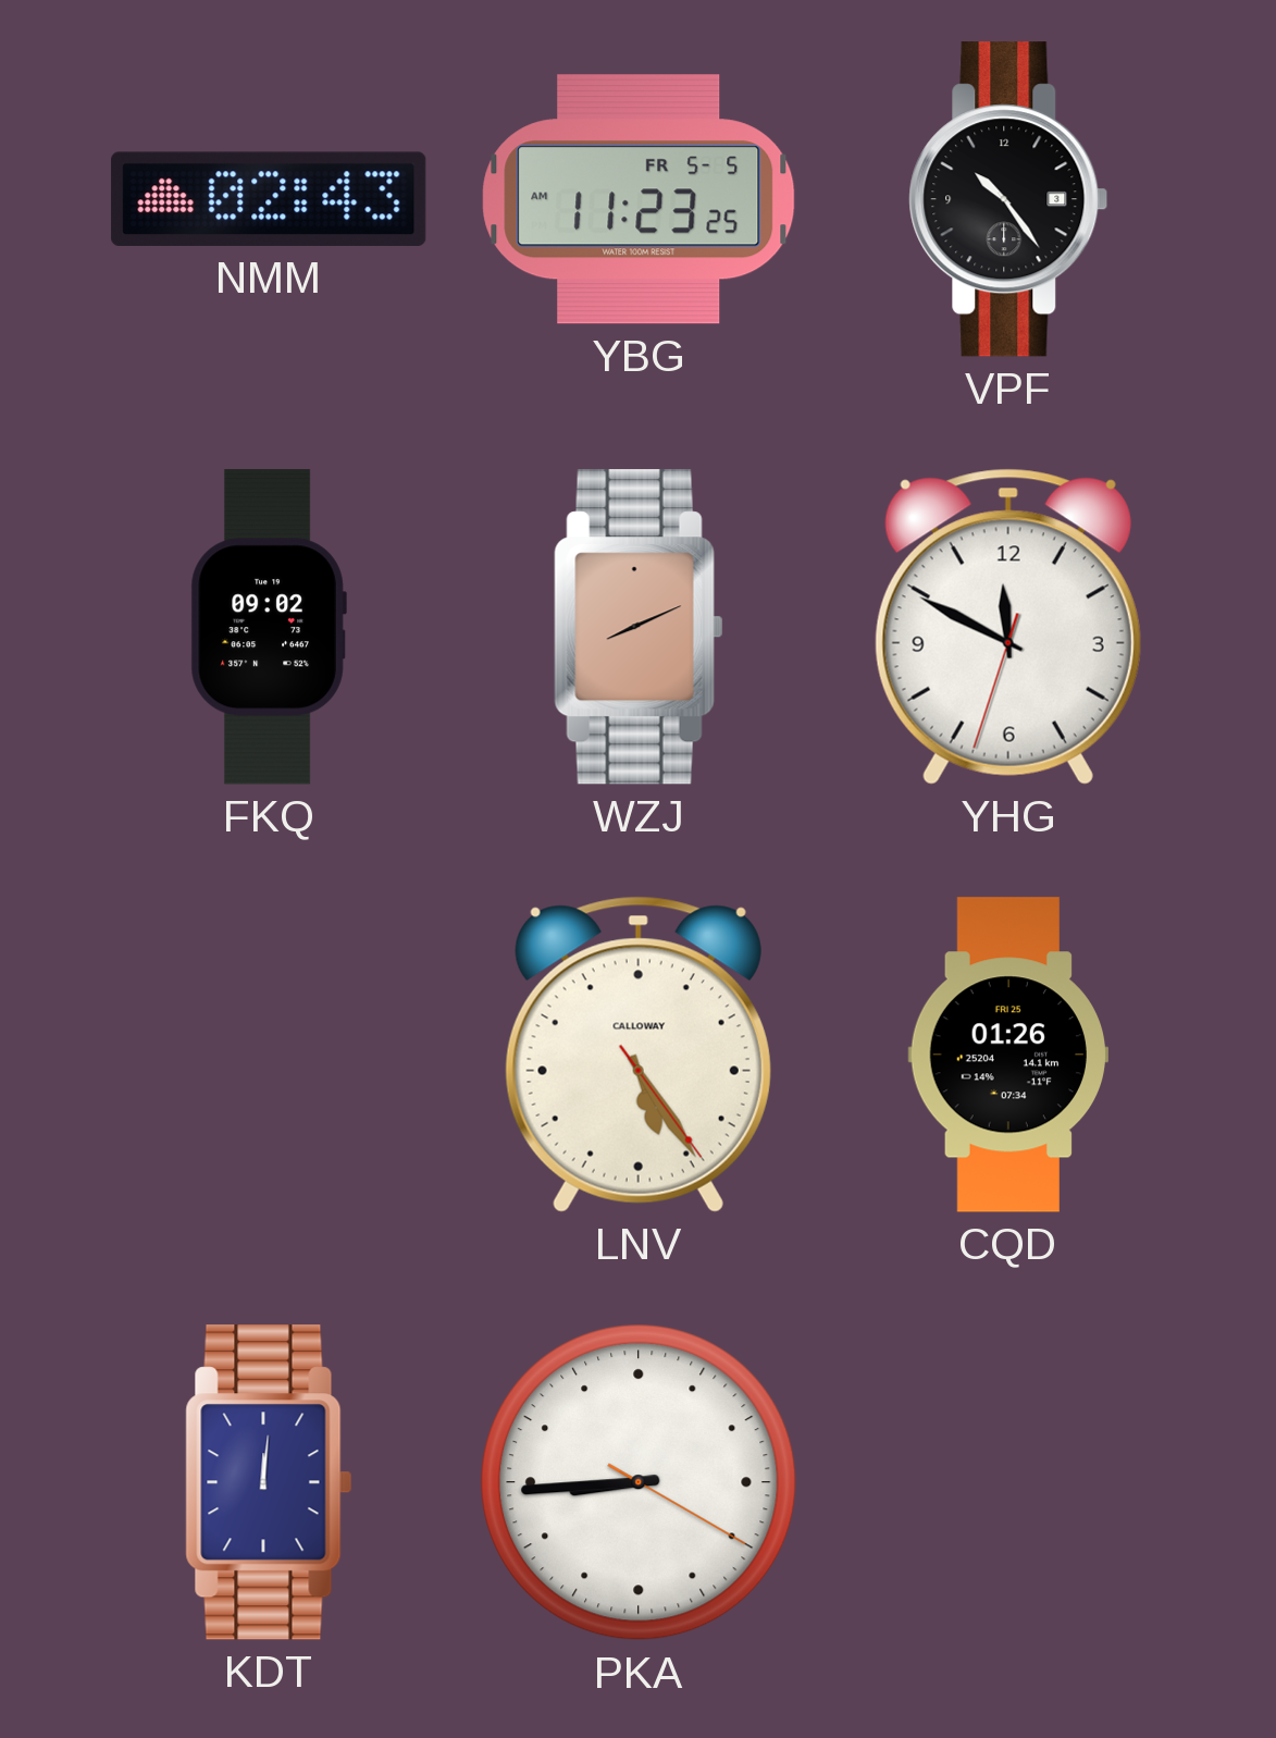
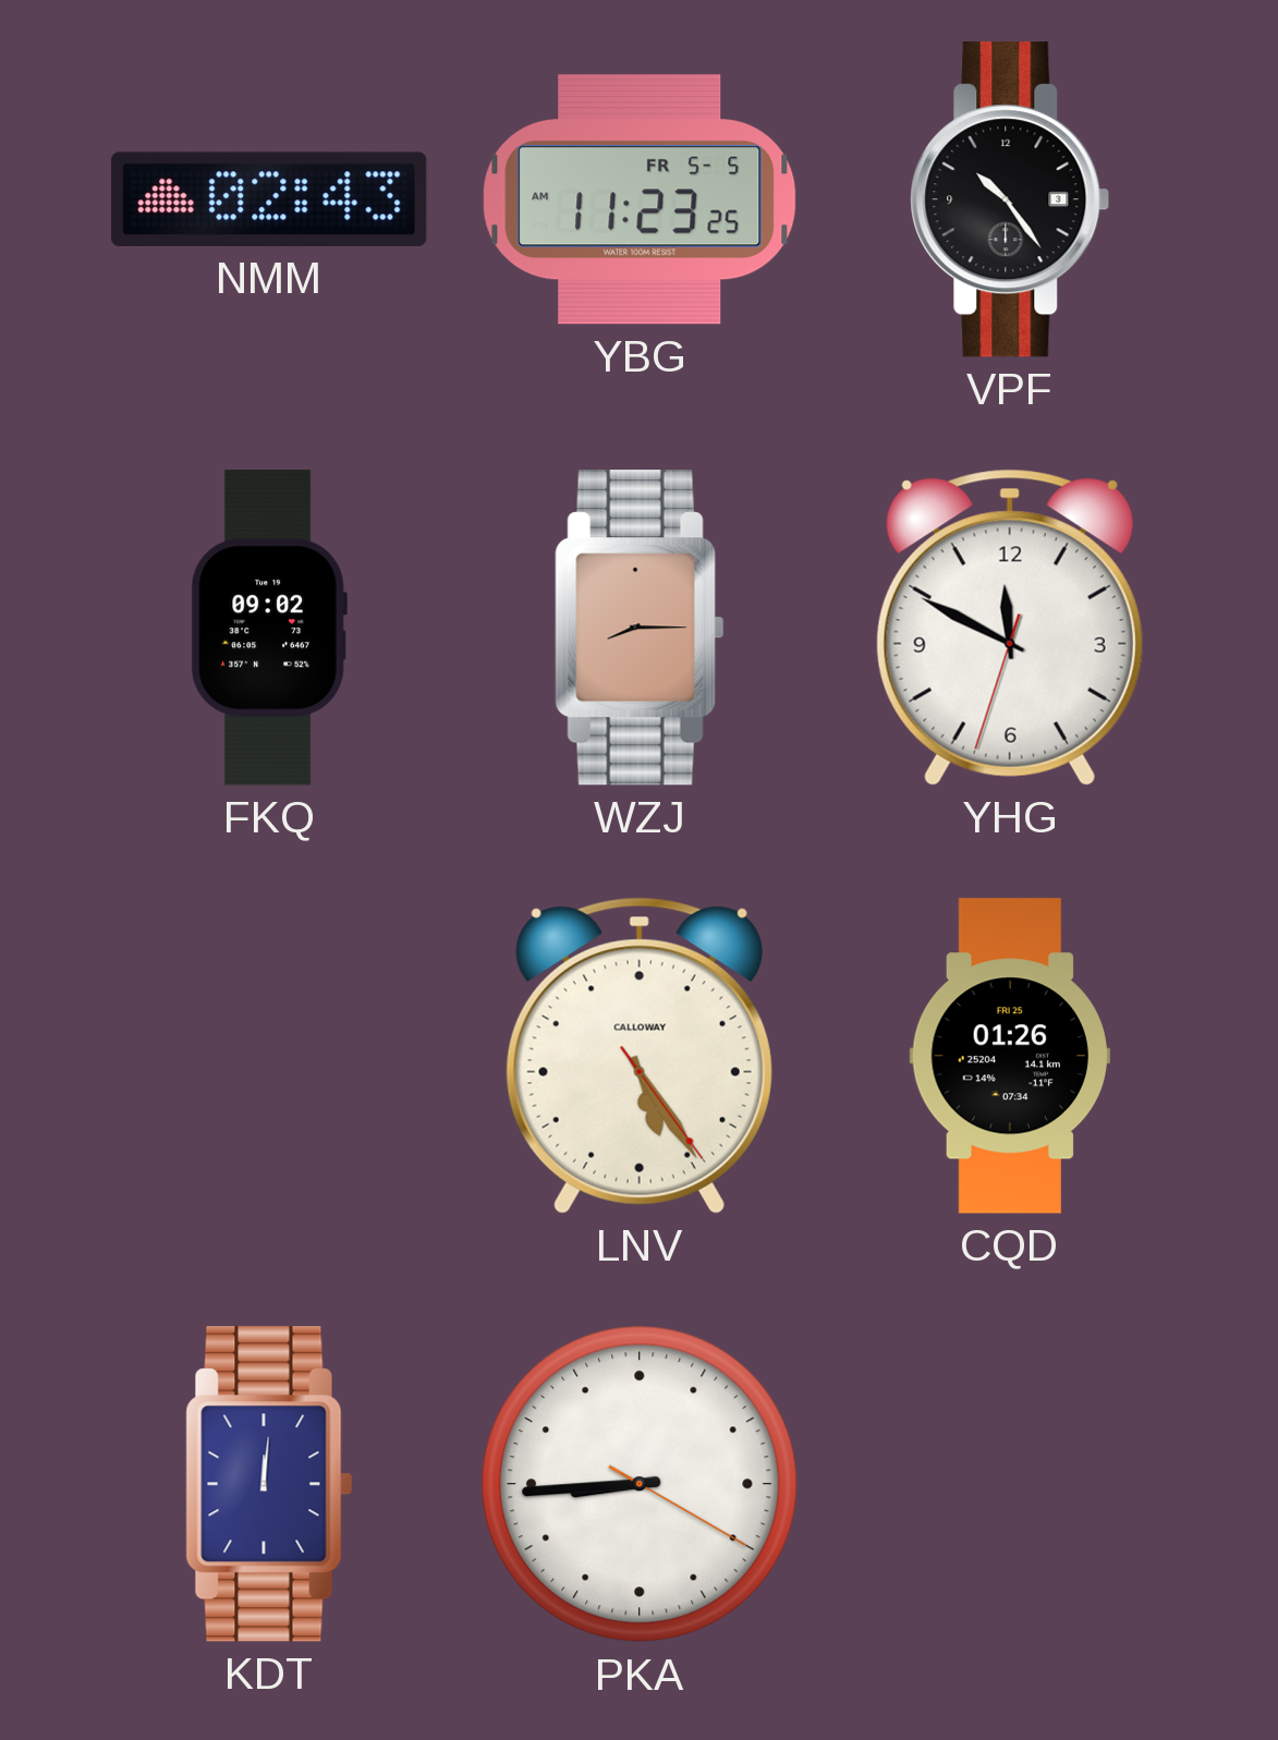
WZJ: 8:11 -> 8:15
